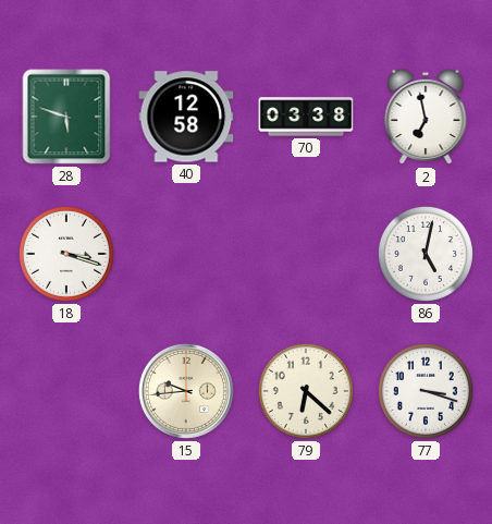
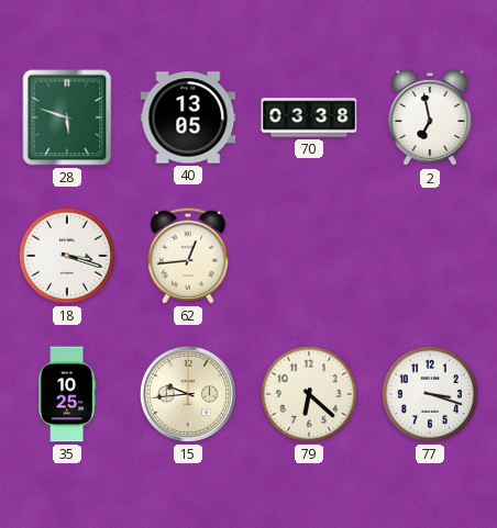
40: 12:58 -> 13:05
62: none -> 12:44
86: 5:02 -> none
35: none -> 10:25
